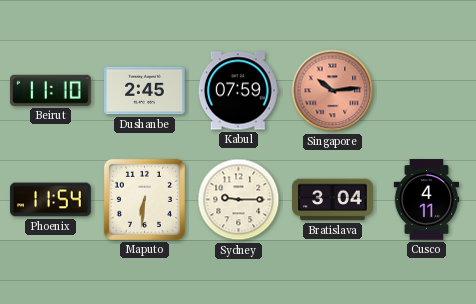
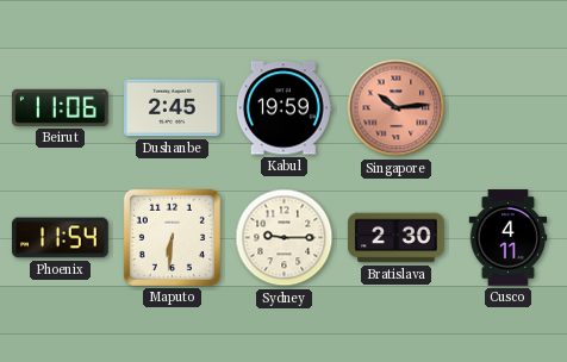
Beirut: 11:10 -> 11:06
Kabul: 07:59 -> 19:59
Bratislava: 3:04 -> 2:30
